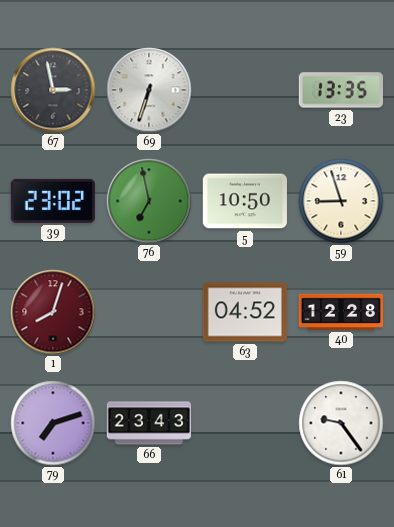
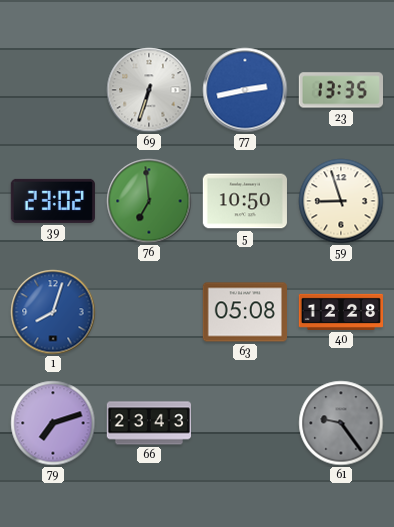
67: 2:58 -> none
77: none -> 2:43
76: 6:58 -> 6:59
1 dial: burgundy -> blue
63: 04:52 -> 05:08
61 dial: white -> grey
